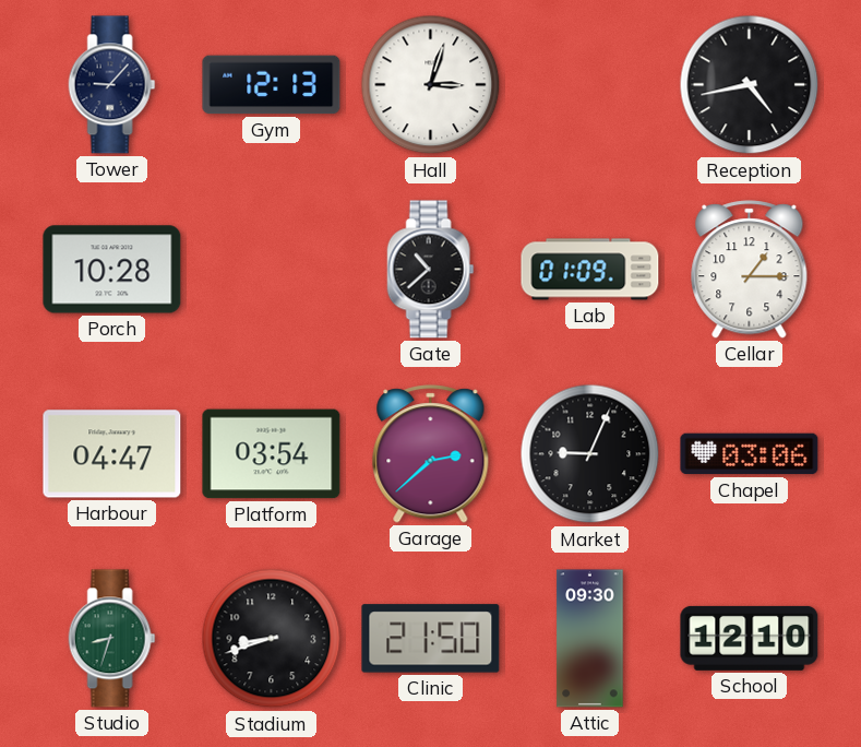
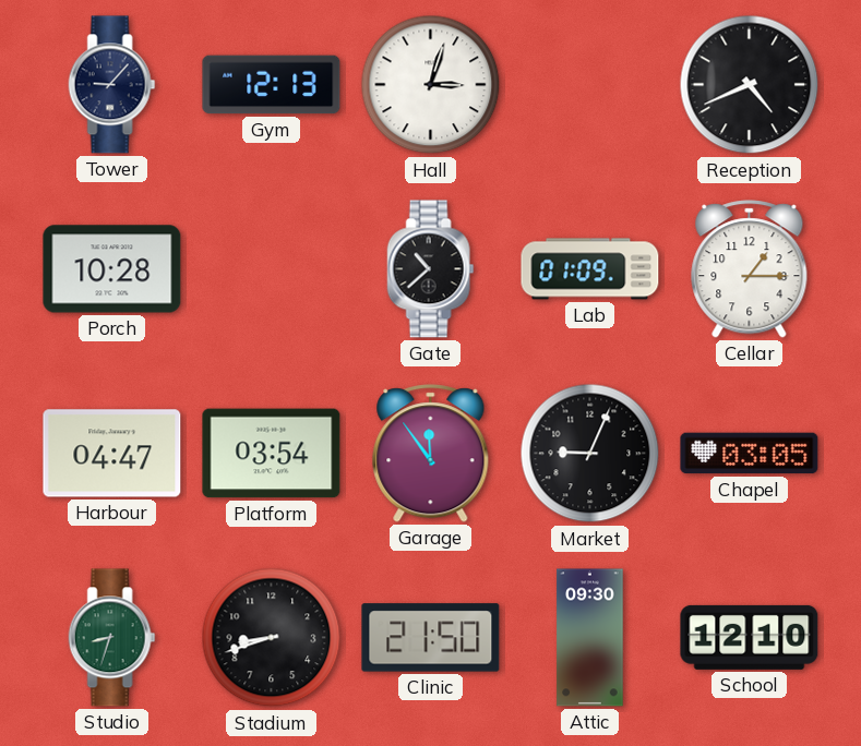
Reception: 4:43 -> 4:41
Garage: 2:38 -> 11:54
Chapel: 03:06 -> 03:05
